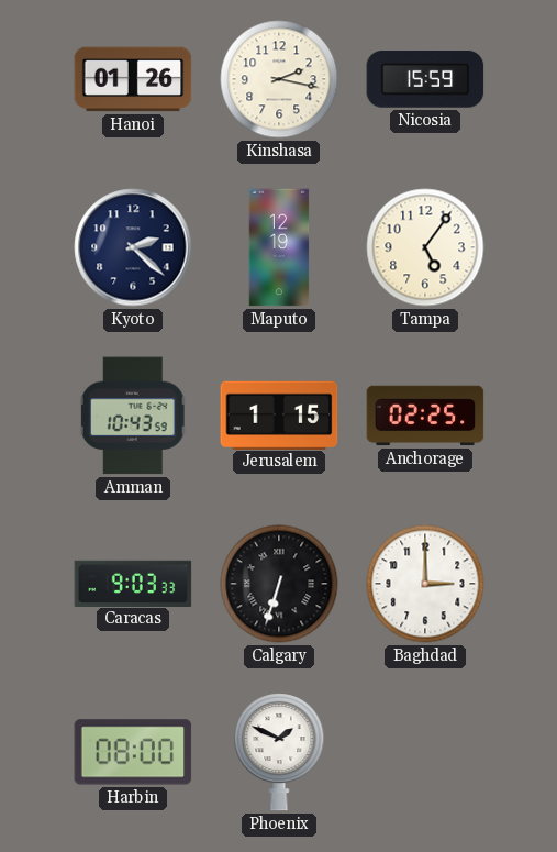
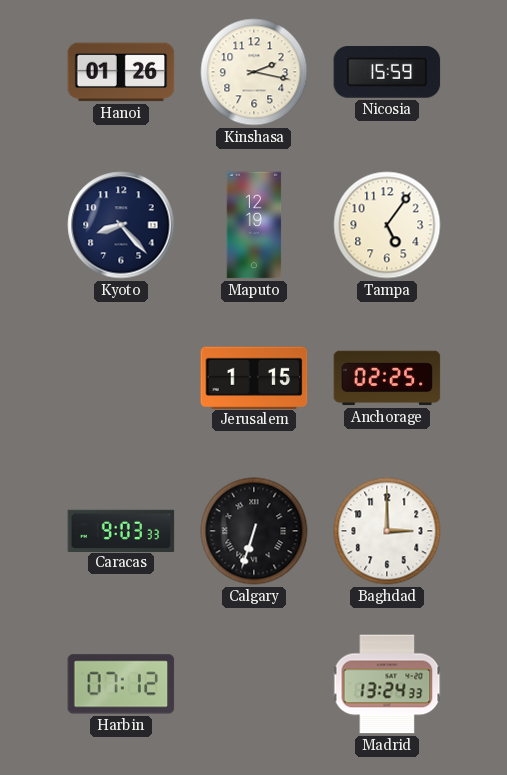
Kyoto: 2:22 -> 8:23
Amman: 10:43 -> none
Harbin: 08:00 -> 07:12
Phoenix: 1:49 -> none
Madrid: none -> 13:24
